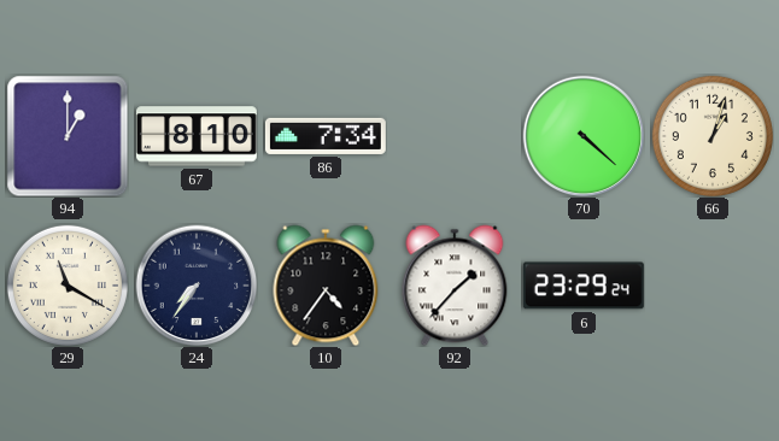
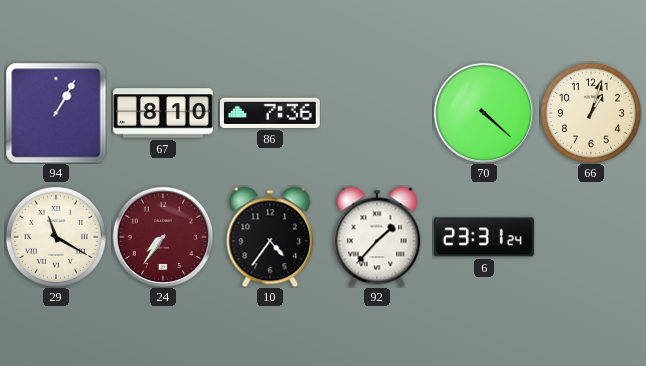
94: 1:00 -> 1:05
86: 7:34 -> 7:36
24 dial: navy -> burgundy
6: 23:29 -> 23:31
